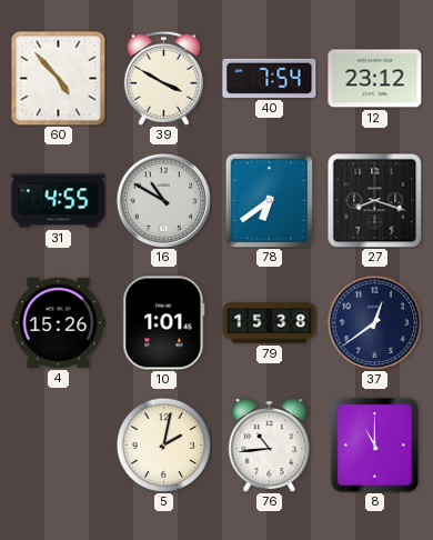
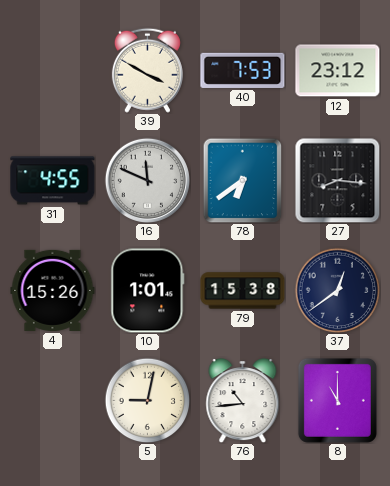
60: 4:53 -> none
40: 7:54 -> 7:53
16: 10:50 -> 11:49
27: 8:18 -> 8:16
5: 2:02 -> 9:02
